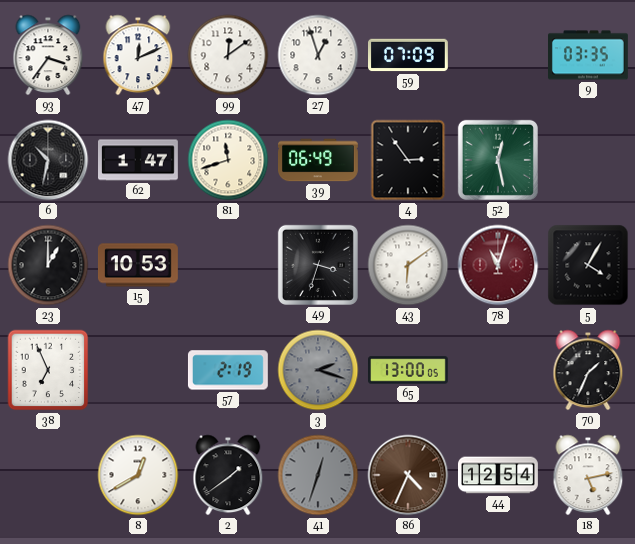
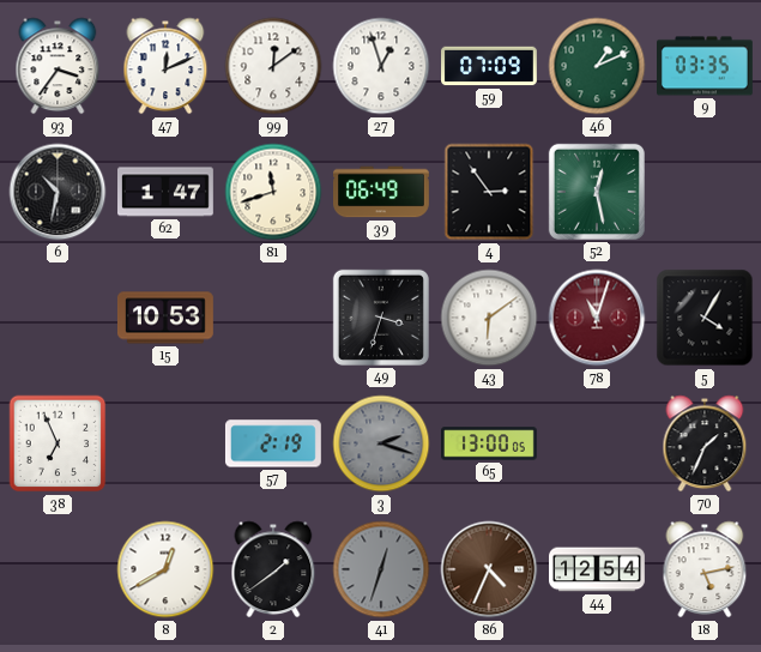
46: none -> 1:11
23: 1:00 -> none
